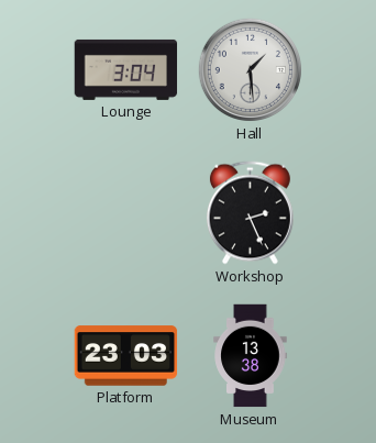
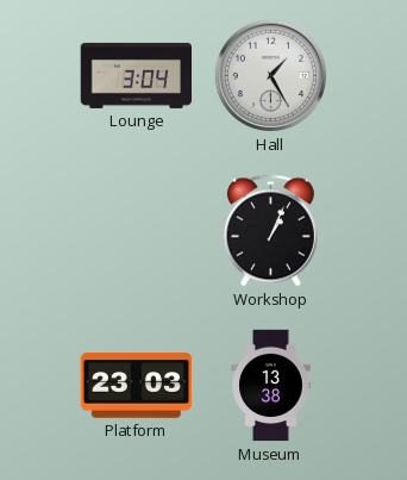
Hall: 1:29 -> 1:25
Workshop: 2:26 -> 1:04
